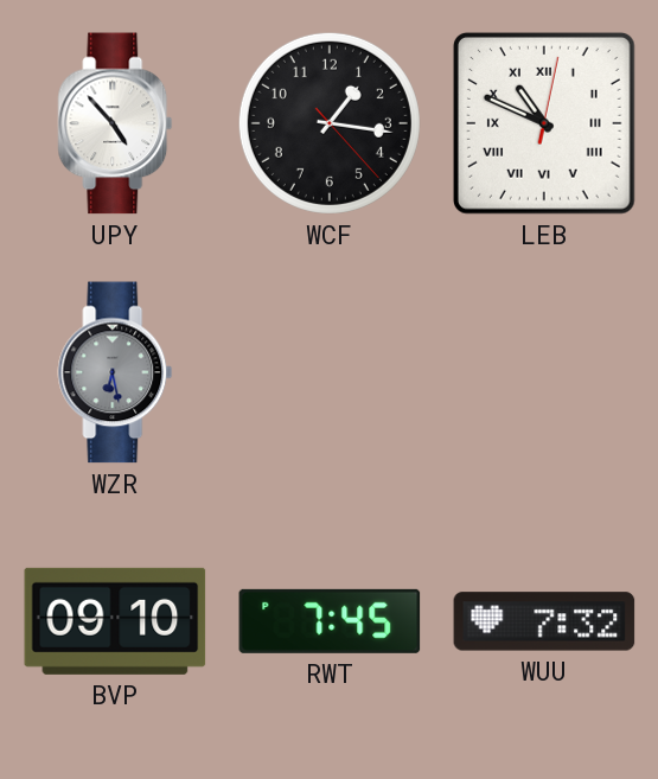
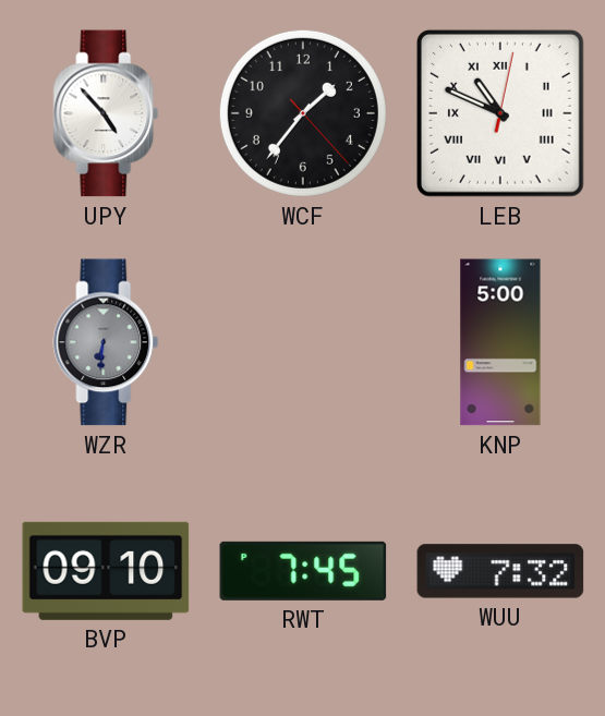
WCF: 1:16 -> 1:36
WZR: 6:28 -> 6:31
KNP: none -> 5:00
